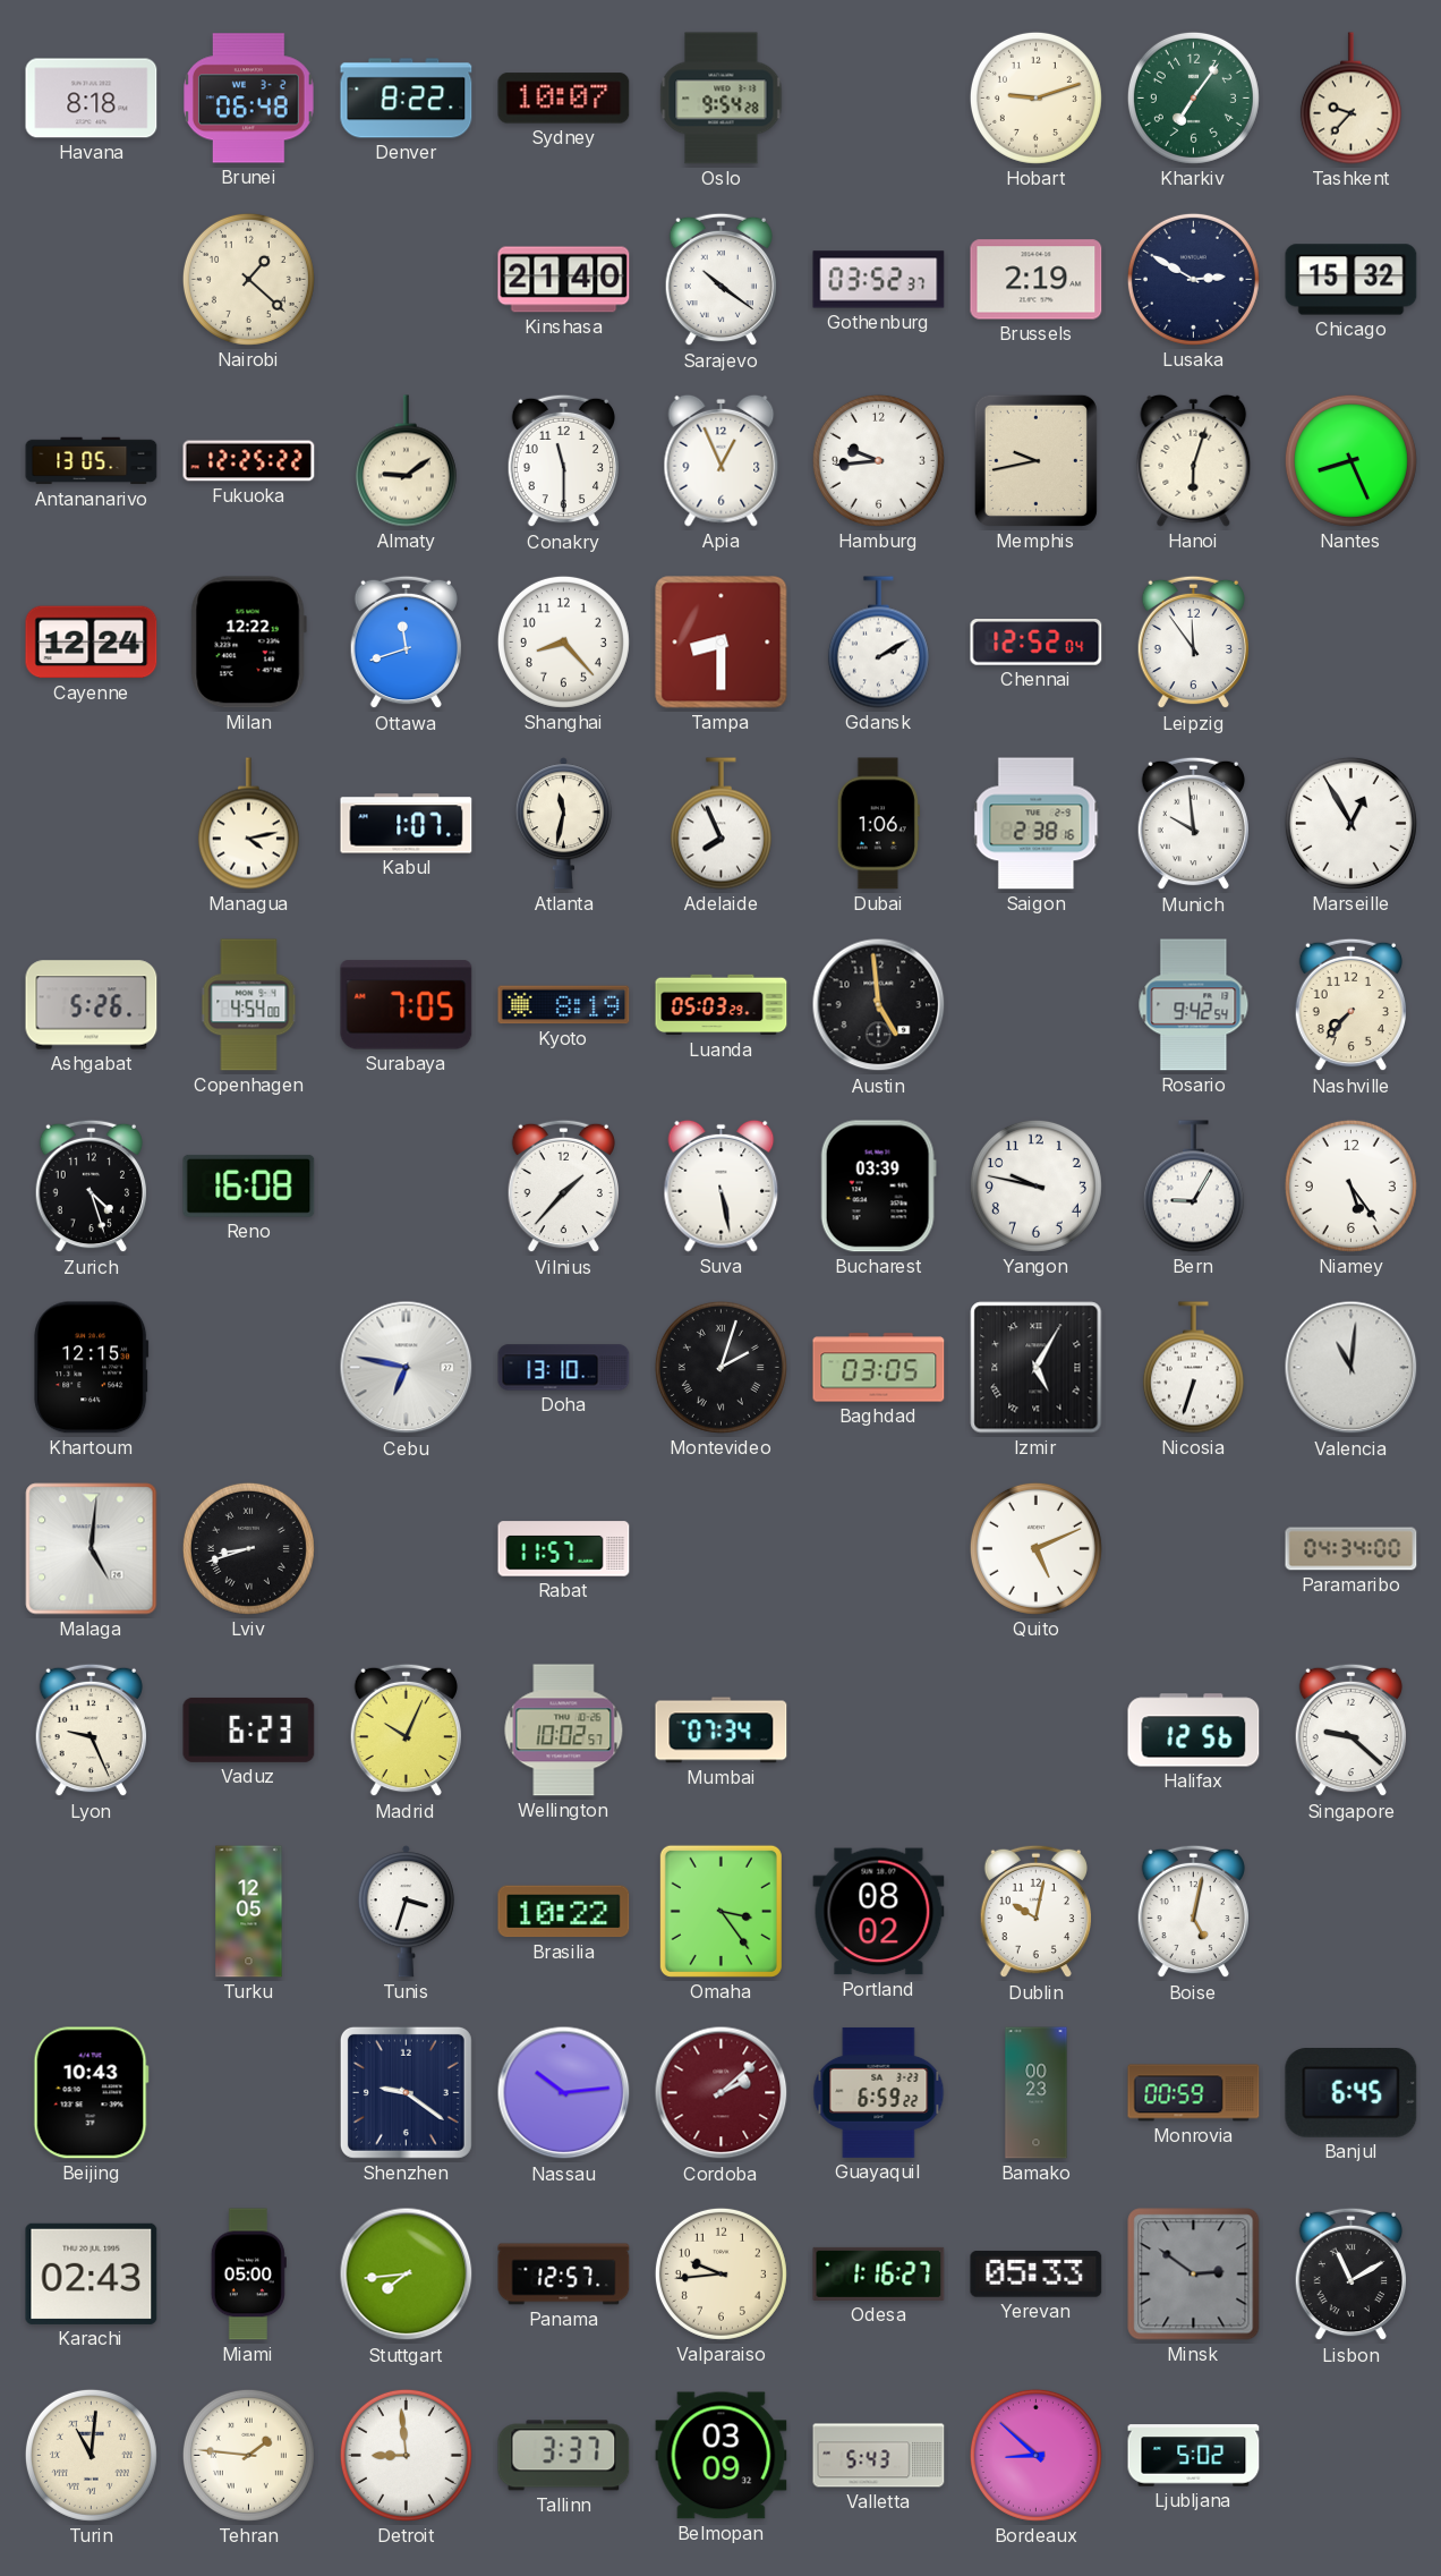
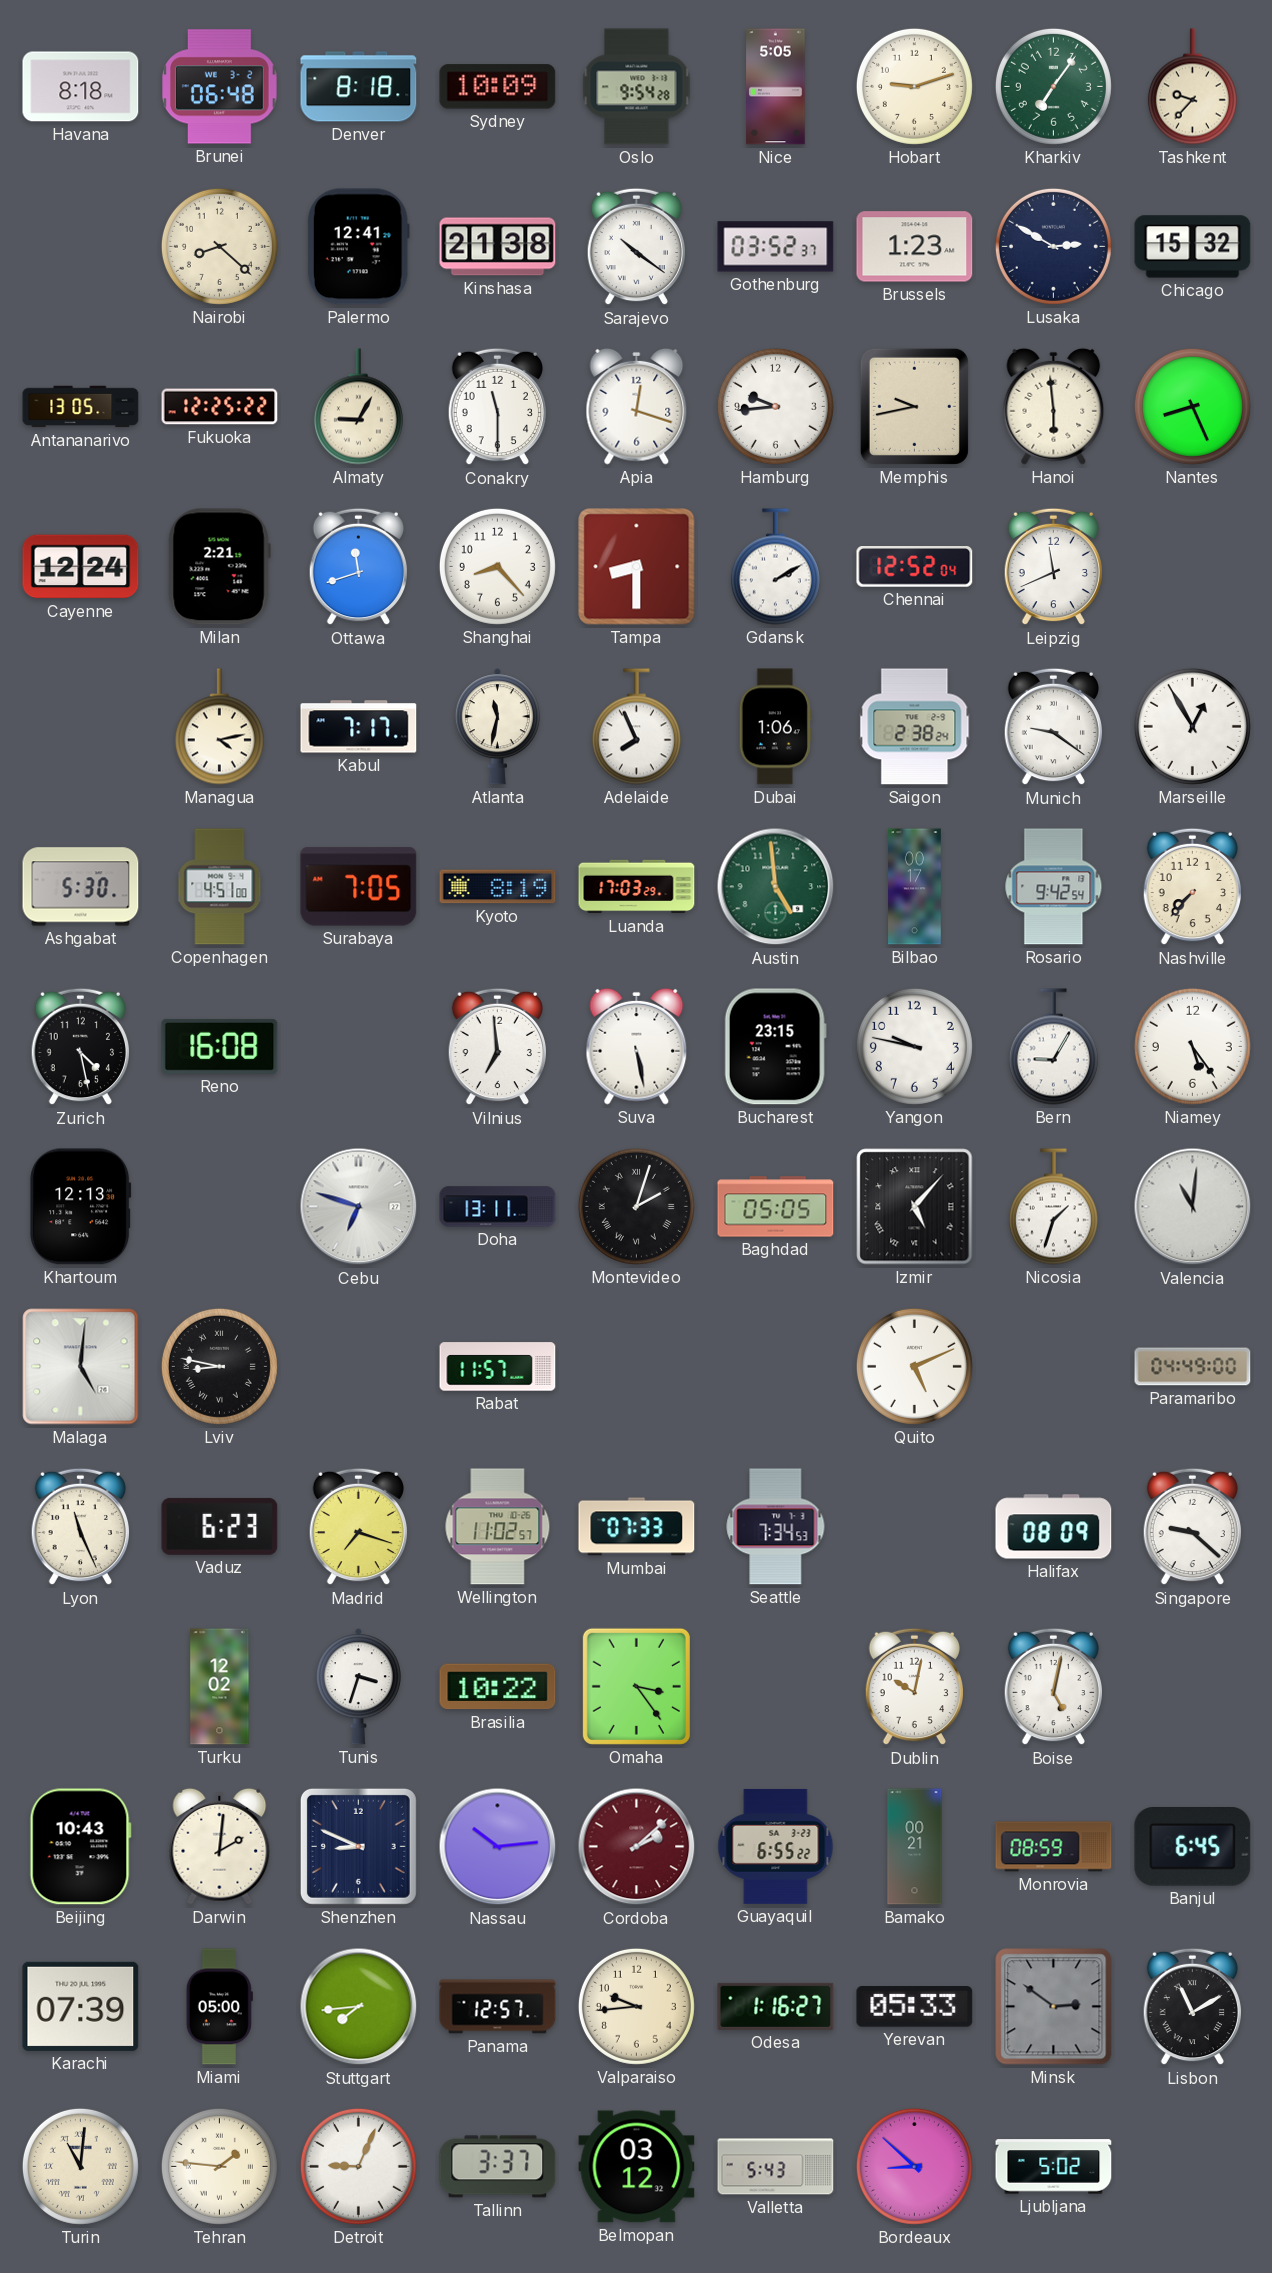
Denver: 8:22 -> 8:18
Sydney: 10:07 -> 10:09
Nice: none -> 5:05
Nairobi: 1:22 -> 8:22
Palermo: none -> 12:41
Kinshasa: 21:40 -> 21:38
Brussels: 2:19 -> 1:23
Almaty: 9:09 -> 9:05
Apia: 12:56 -> 12:18
Hanoi: 6:03 -> 5:59
Milan: 12:22 -> 2:21
Leipzig: 11:54 -> 11:41
Kabul: 1:07 -> 7:17
Saigon: 2:38:16 -> 2:38:24
Munich: 9:59 -> 9:21
Ashgabat: 5:26 -> 5:30
Copenhagen: 4:54 -> 4:51
Luanda: 05:03 -> 17:03
Austin dial: black -> green
Bilbao: none -> 00:17
Zurich: 4:27 -> 4:28
Vilnius: 1:37 -> 6:59
Bucharest: 03:39 -> 23:15
Khartoum: 12:15 -> 12:13
Cebu: 6:47 -> 6:48
Doha: 13:10 -> 13:11
Baghdad: 03:05 -> 05:05
Izmir: 5:05 -> 5:07
Nicosia: 6:33 -> 1:33
Lviv: 8:42 -> 8:47
Paramaribo: 04:34 -> 04:49
Lyon: 9:26 -> 11:26
Madrid: 10:04 -> 7:18
Wellington: 10:02 -> 11:02
Mumbai: 07:34 -> 07:33
Seattle: none -> 7:34
Halifax: 12:56 -> 08:09
Turku: 12:05 -> 12:02
Portland: 08:02 -> none
Darwin: none -> 2:01
Shenzhen: 9:21 -> 8:49
Guayaquil: 6:59 -> 6:55
Bamako: 00:23 -> 00:21
Monrovia: 00:59 -> 08:59
Karachi: 02:43 -> 07:39
Detroit: 8:59 -> 9:04
Belmopan: 03:09 -> 03:12
